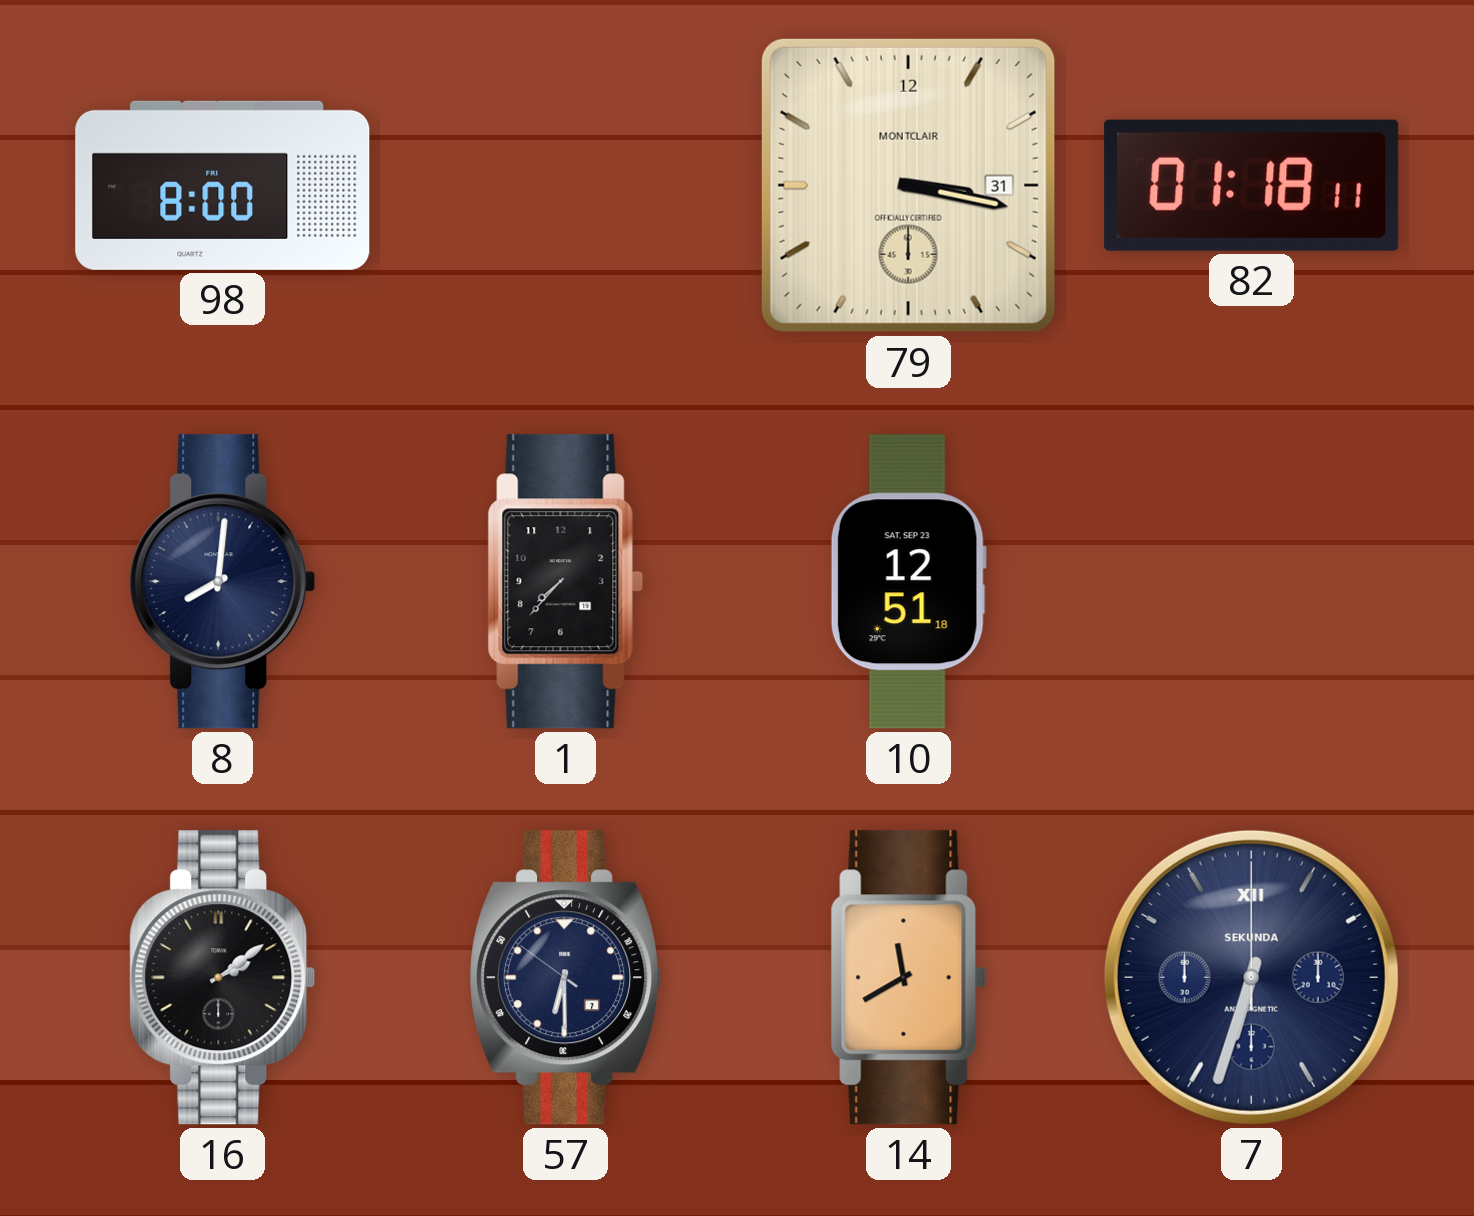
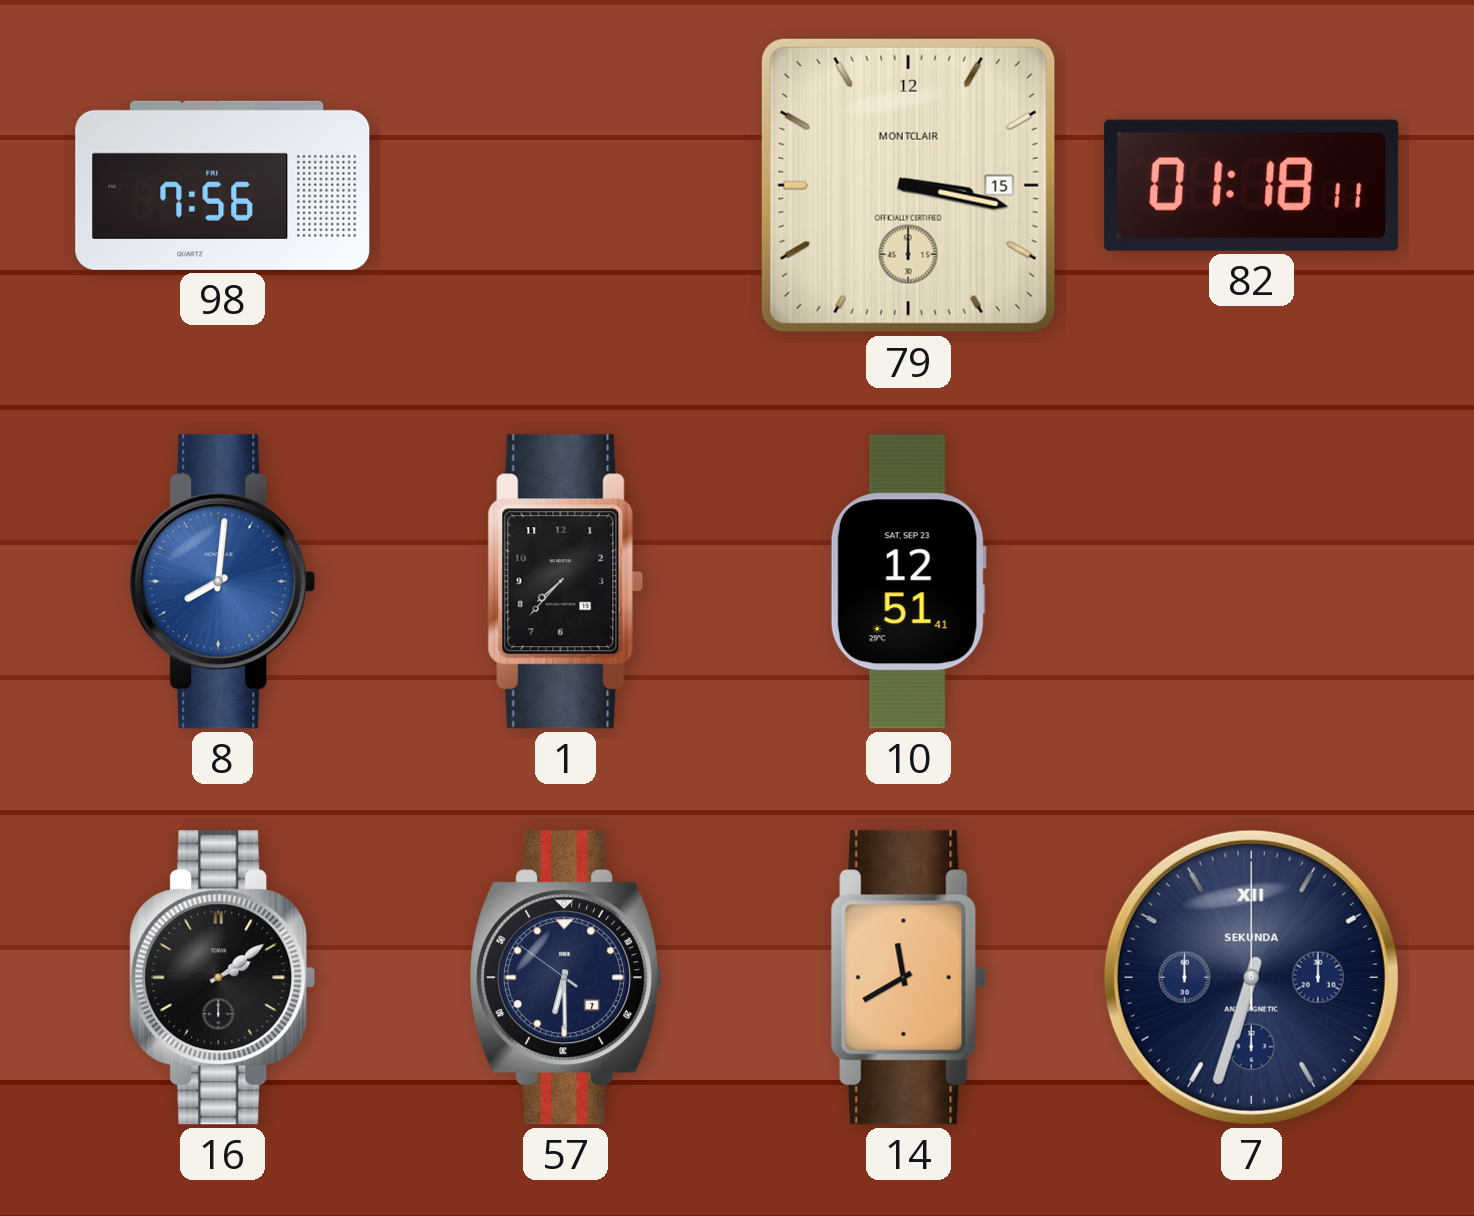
98: 8:00 -> 7:56
79 date: 31 -> 15
8 dial: navy -> blue
10: 12:51:18 -> 12:51:41
